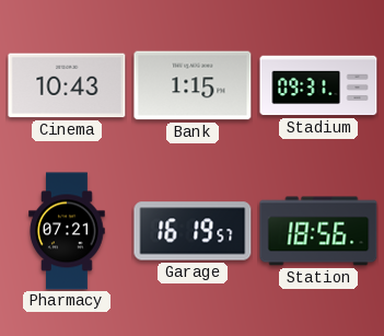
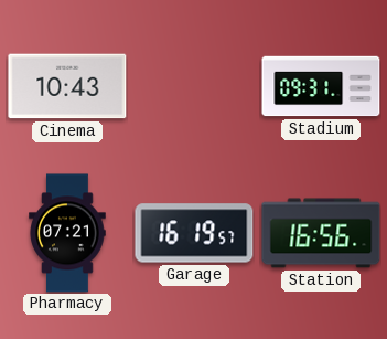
Bank: 1:15 -> none
Station: 18:56 -> 16:56
